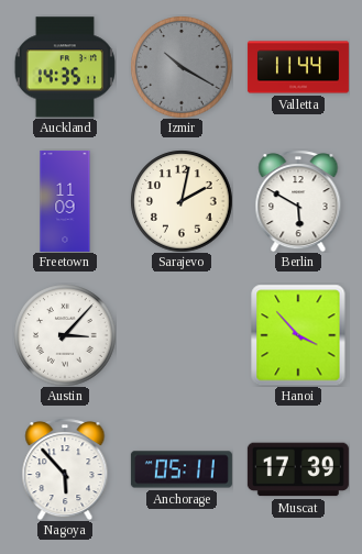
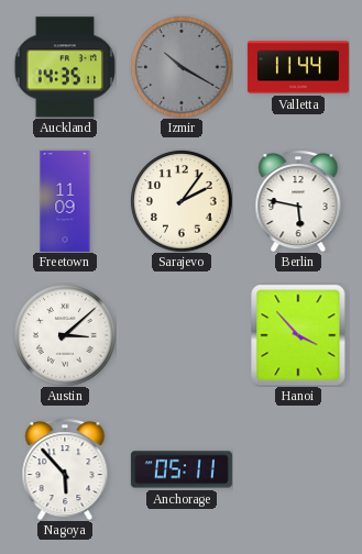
Sarajevo: 2:02 -> 2:06
Berlin: 5:50 -> 5:47
Austin: 3:07 -> 3:08
Muscat: 17:39 -> none
